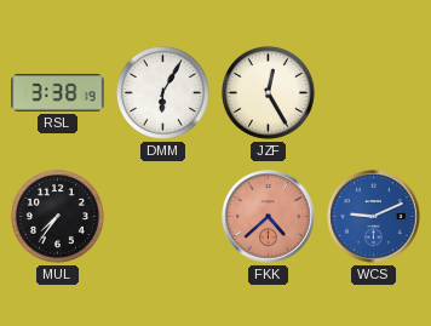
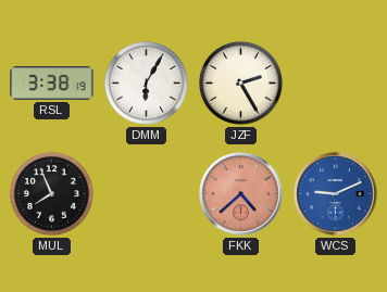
JZF: 12:25 -> 2:25
MUL: 7:36 -> 7:56
